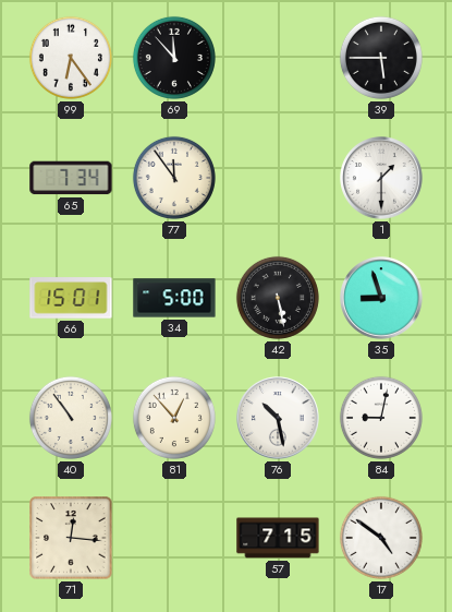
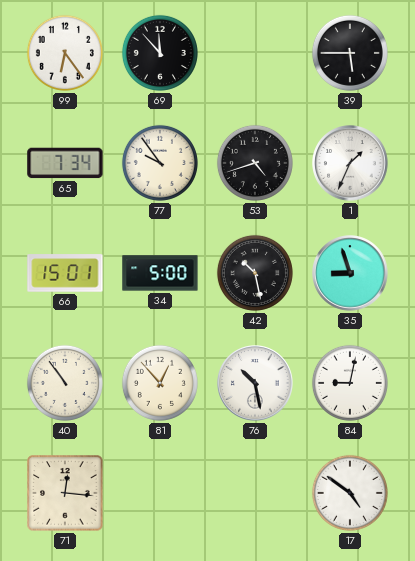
77: 11:54 -> 9:54
53: none -> 4:42
1: 1:30 -> 1:34
42: 5:28 -> 10:28
57: 7:15 -> none
